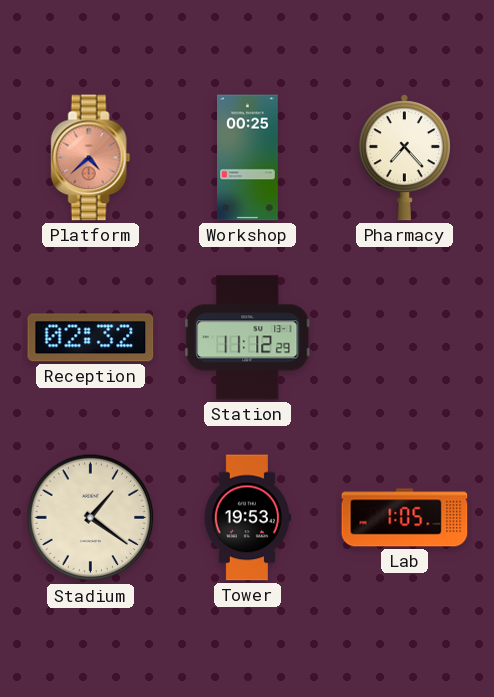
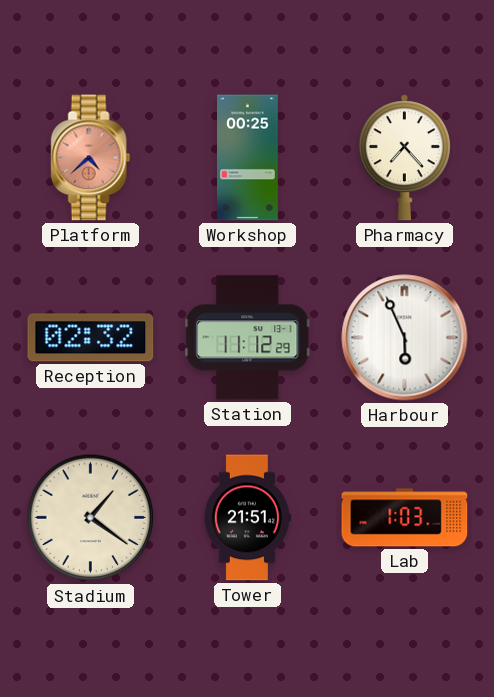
Harbour: none -> 5:56
Tower: 19:53 -> 21:51
Lab: 1:05 -> 1:03
